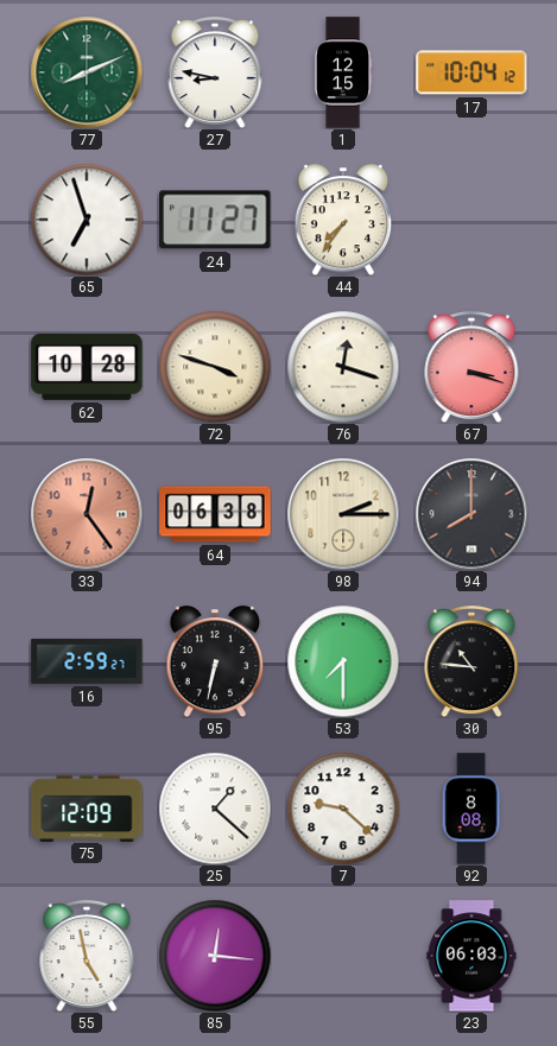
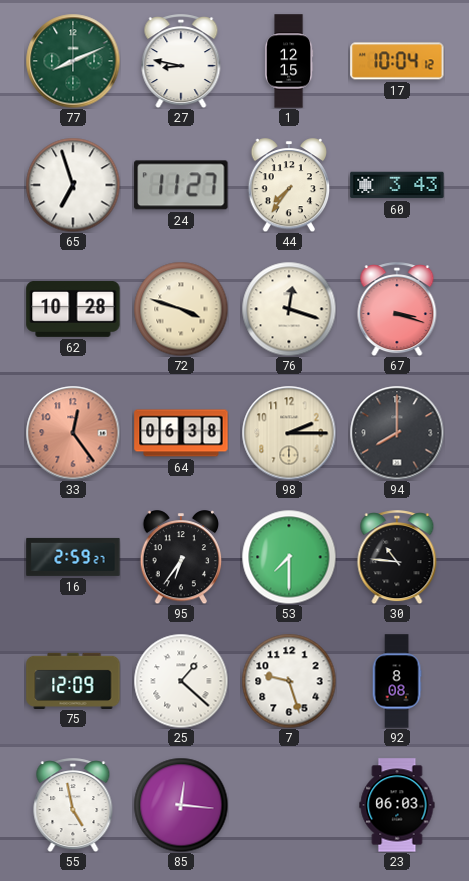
60: none -> 3:43
95: 6:32 -> 6:36
7: 9:22 -> 9:27
